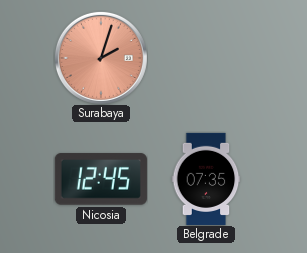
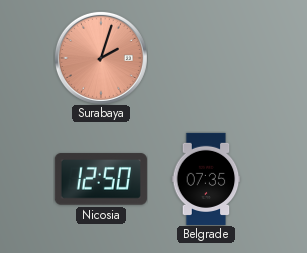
Nicosia: 12:45 -> 12:50
